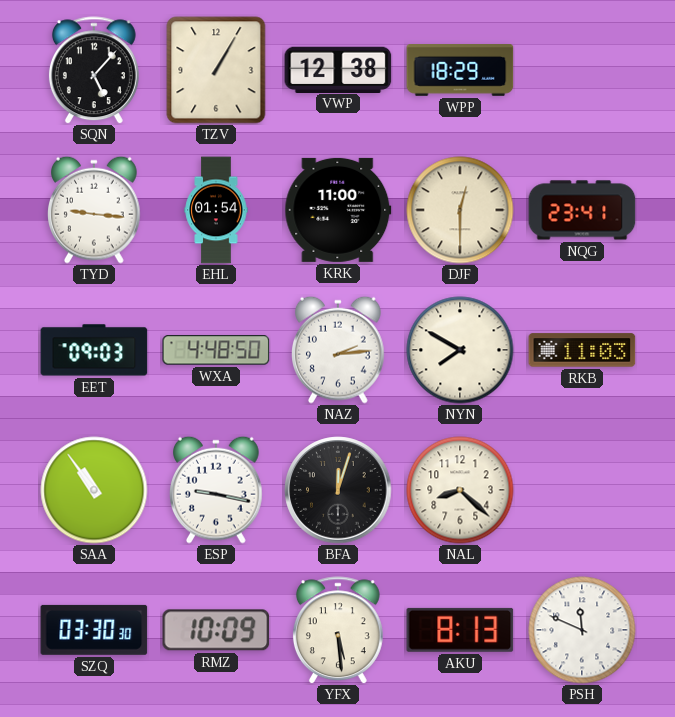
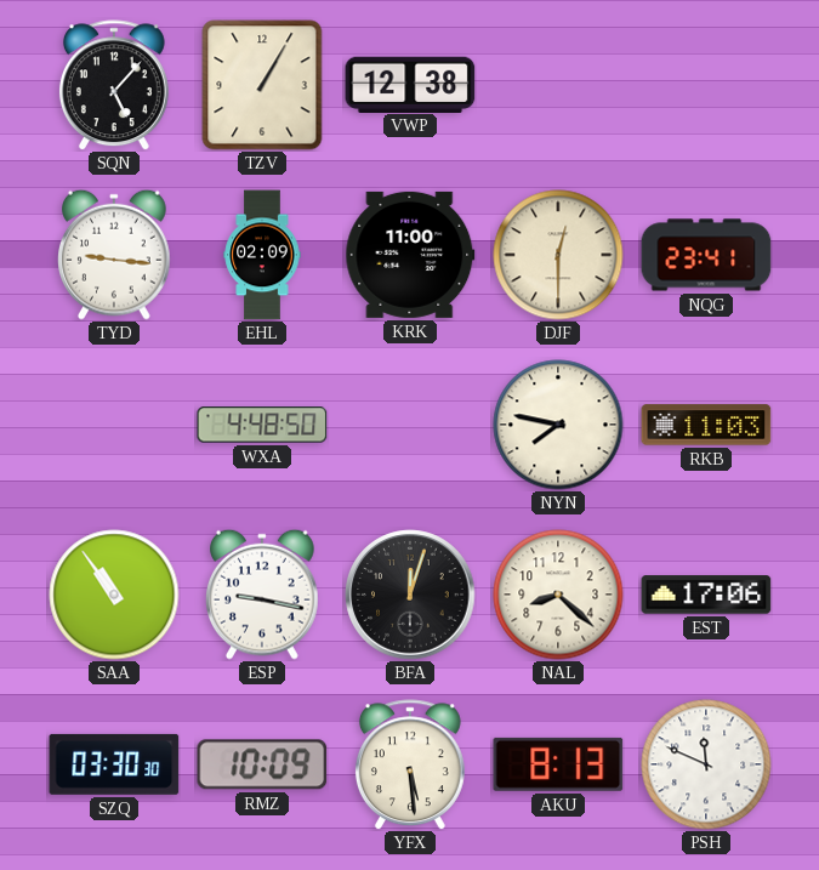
WPP: 18:29 -> none
EHL: 01:54 -> 02:09
EET: 09:03 -> none
NAZ: 2:14 -> none
NYN: 7:50 -> 7:47
EST: none -> 17:06
